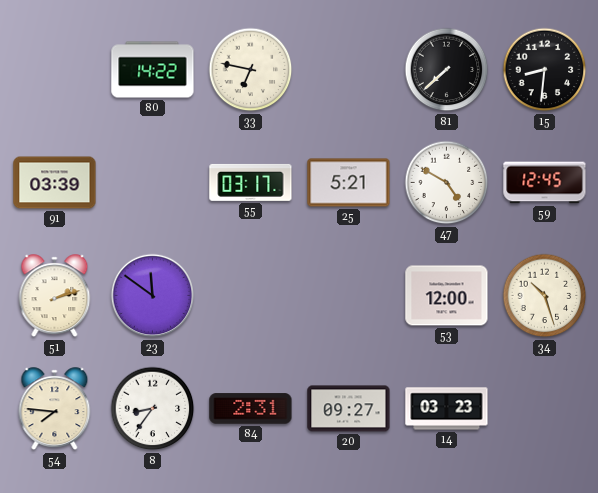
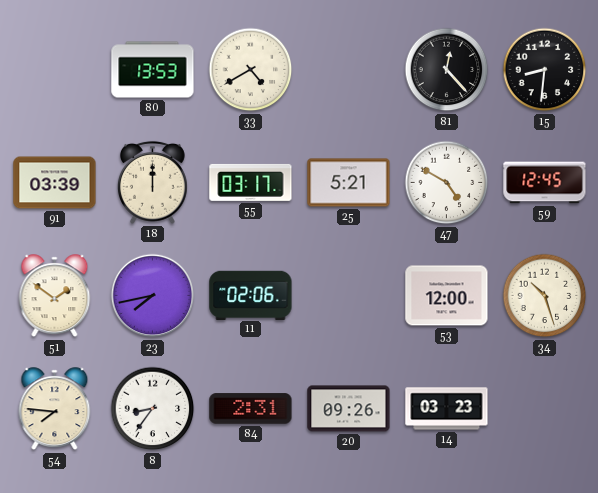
80: 14:22 -> 13:53
33: 6:47 -> 4:40
81: 7:38 -> 12:23
18: none -> 12:00
51: 2:12 -> 1:51
23: 11:51 -> 7:43
11: none -> 02:06
20: 09:27 -> 09:26
